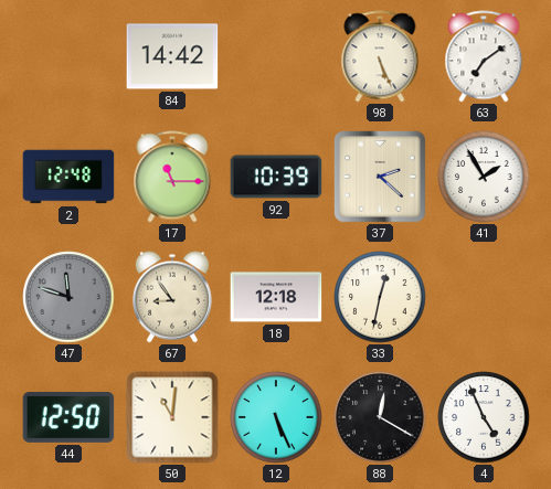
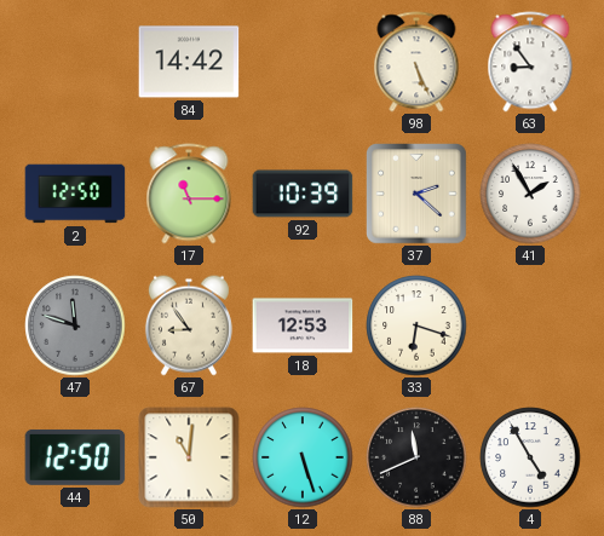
63: 7:09 -> 8:54
2: 12:48 -> 12:50
18: 12:18 -> 12:53
33: 12:32 -> 6:18
12: 5:26 -> 5:27
88: 12:20 -> 11:41
4: 4:56 -> 4:55
